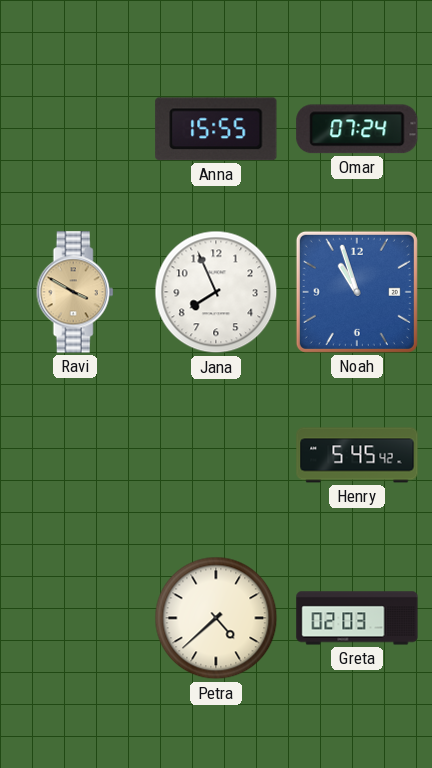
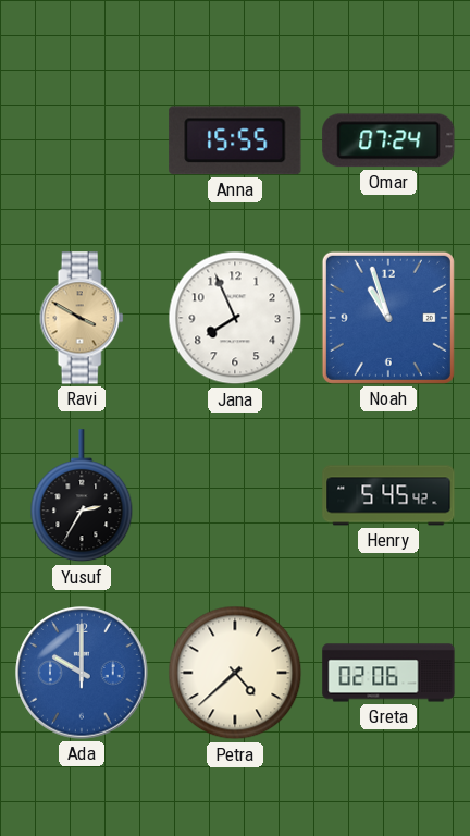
Yusuf: none -> 2:35
Ada: none -> 10:00
Greta: 02:03 -> 02:06
